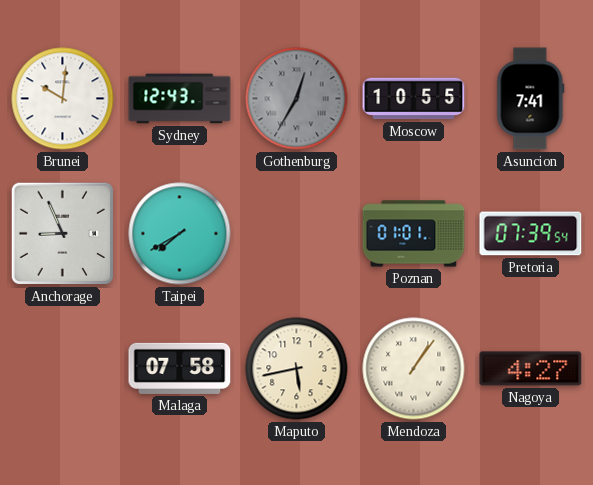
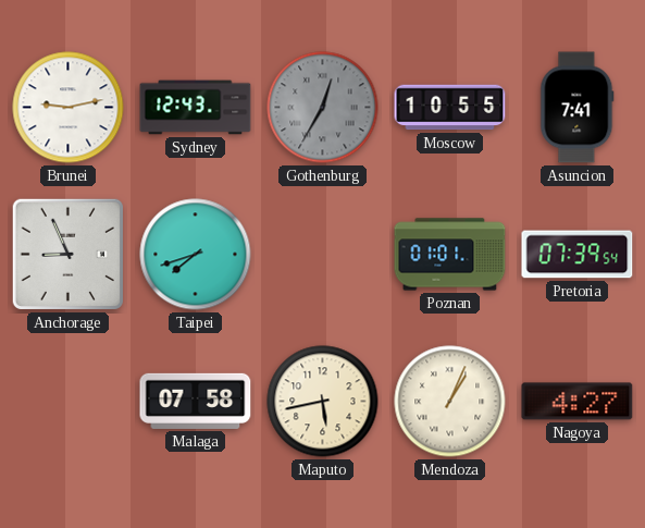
Brunei: 10:01 -> 9:13
Taipei: 7:40 -> 7:42
Mendoza: 1:06 -> 1:04
